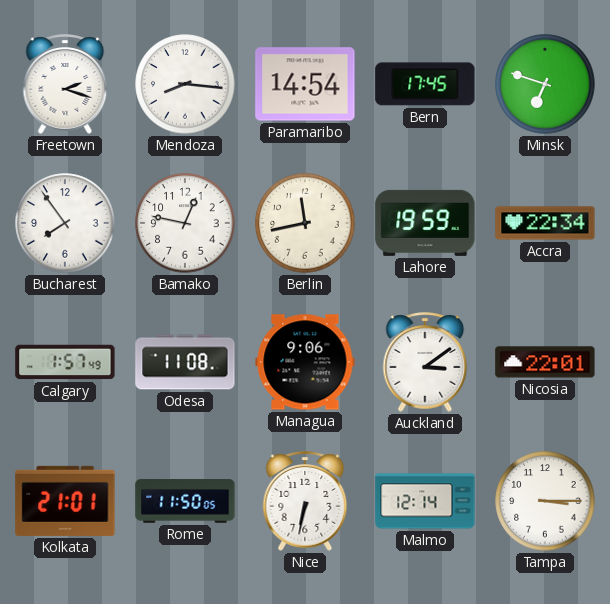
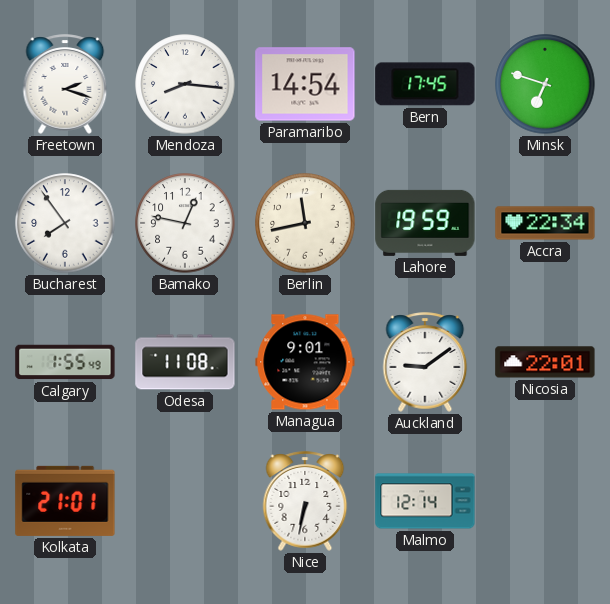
Calgary: 1:57 -> 1:55
Managua: 9:06 -> 9:01
Auckland: 3:09 -> 9:09
Rome: 11:50 -> none
Tampa: 3:15 -> none
